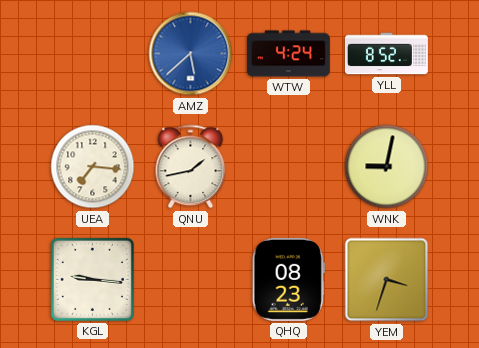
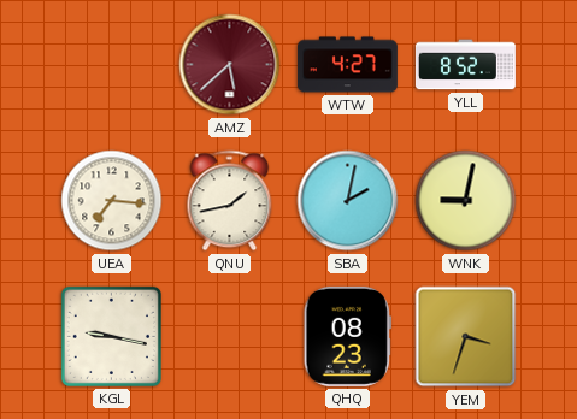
AMZ dial: blue -> burgundy
WTW: 4:24 -> 4:27
SBA: none -> 2:02
KGL: 9:16 -> 9:17
